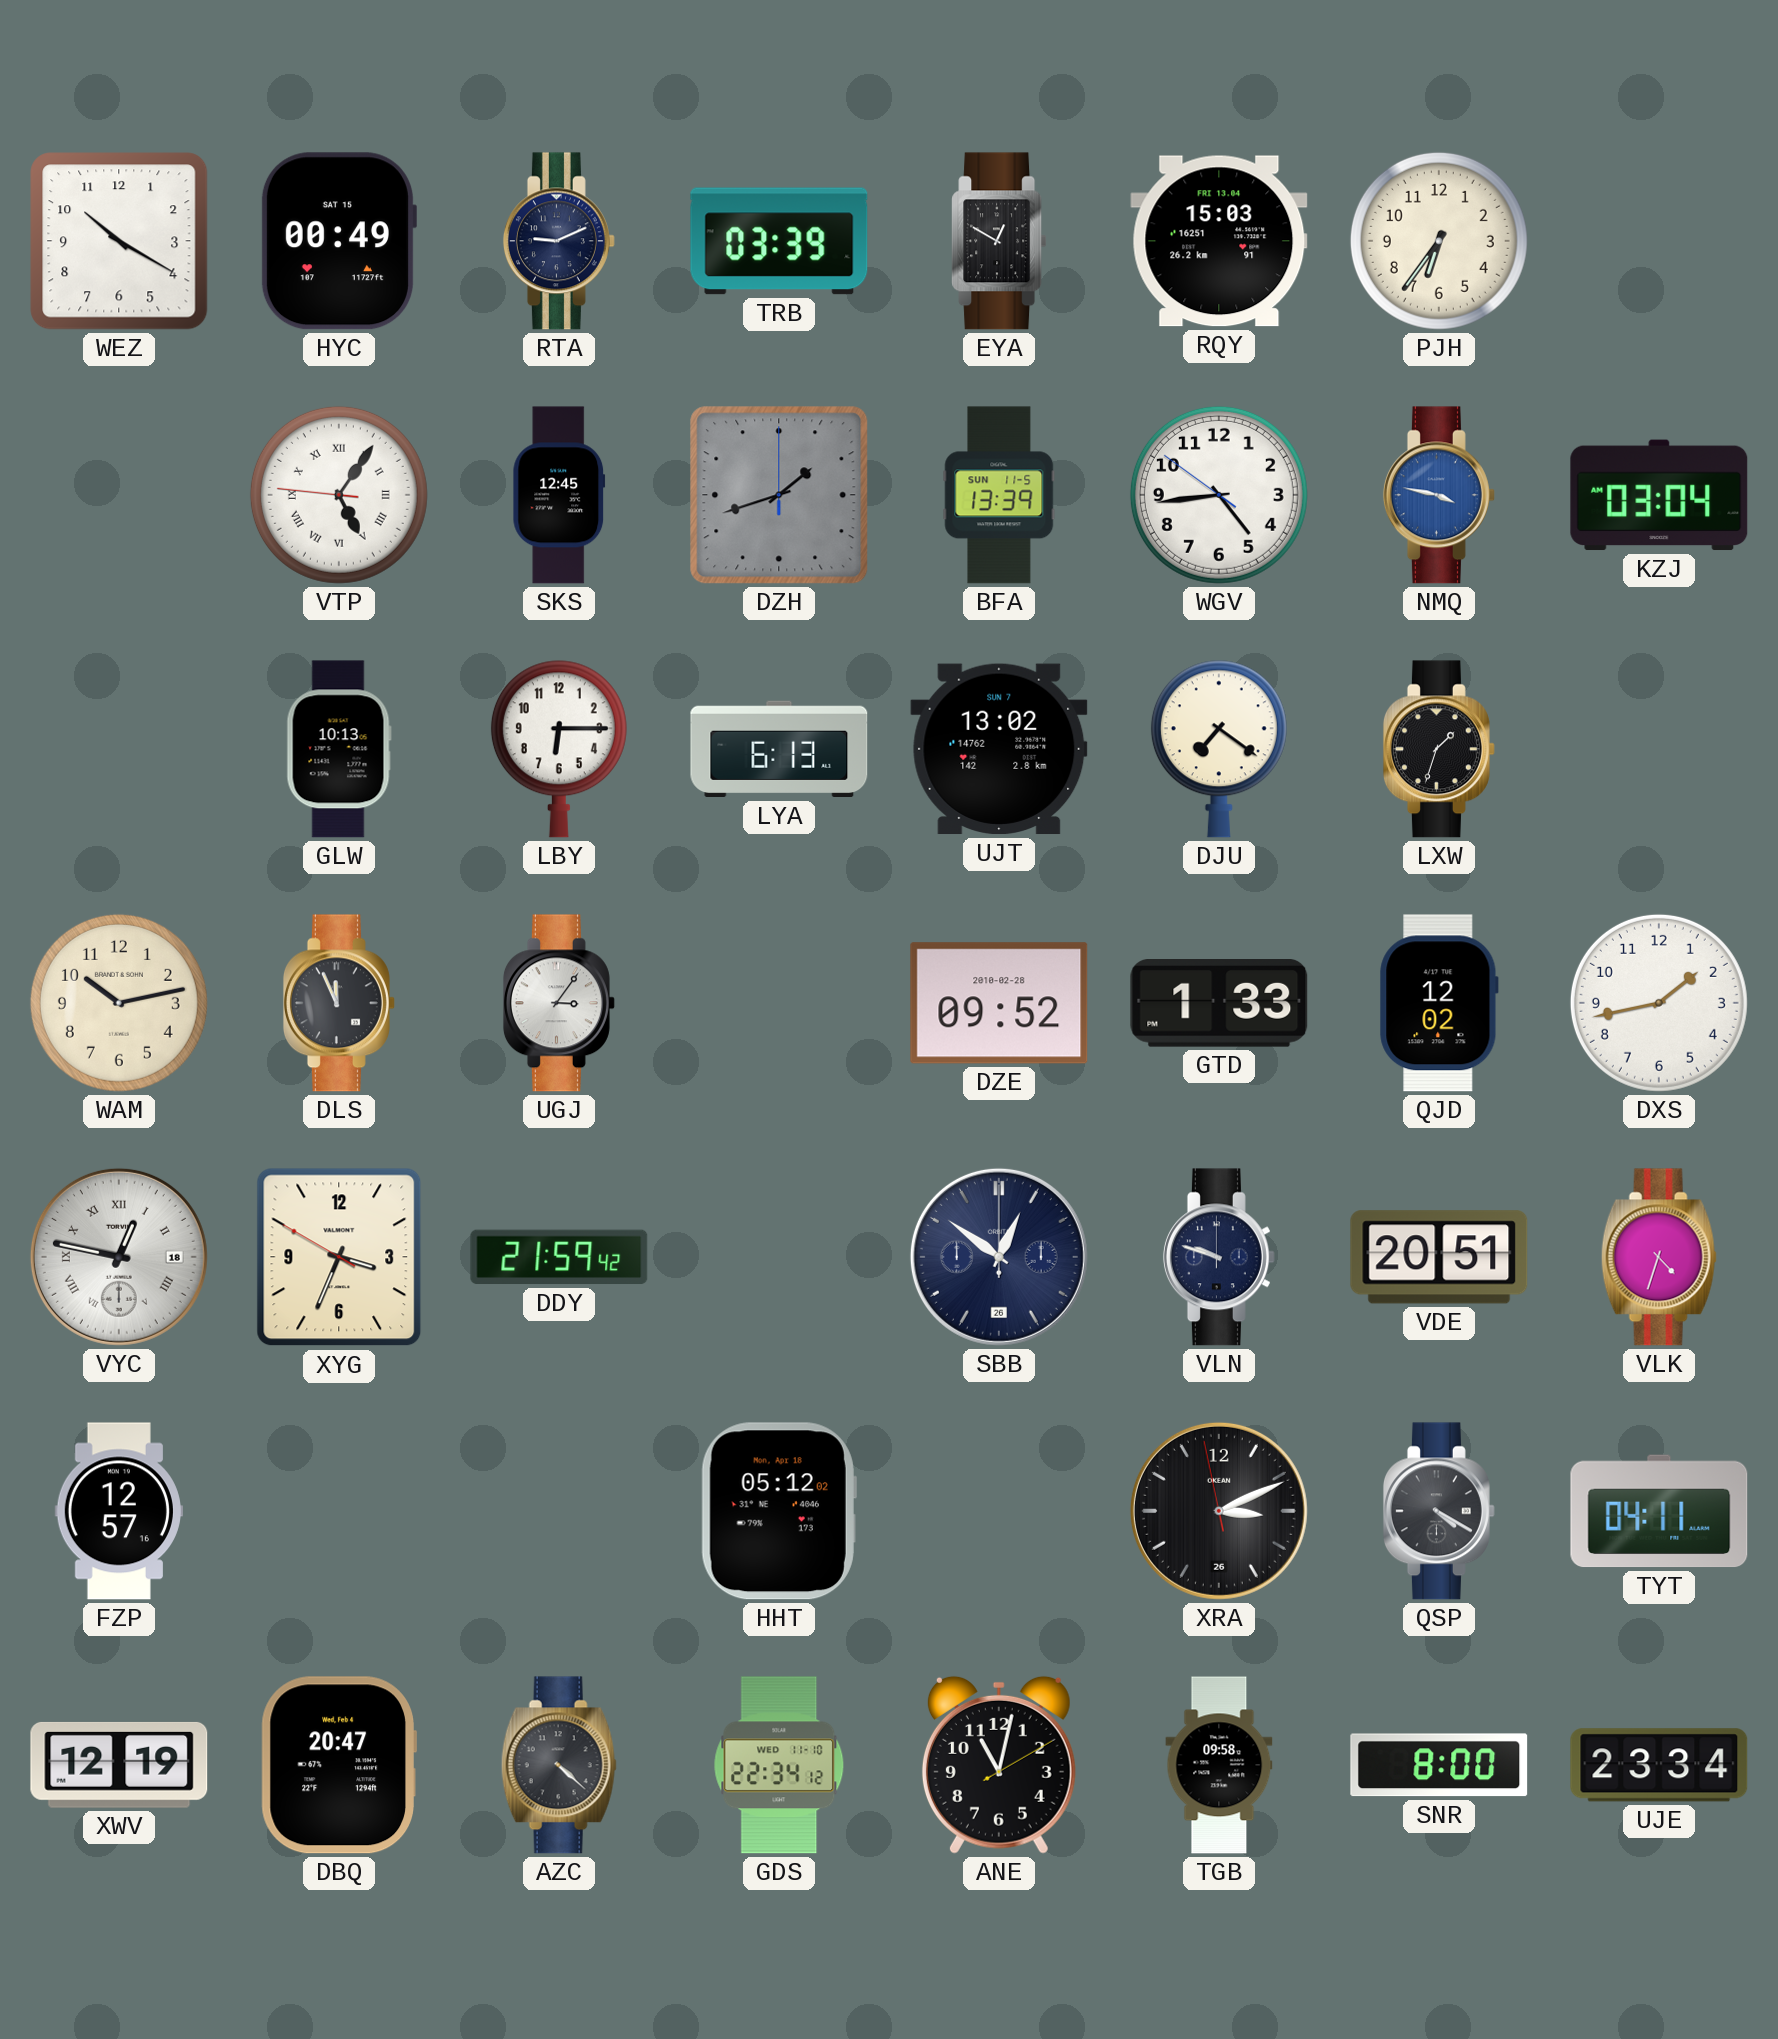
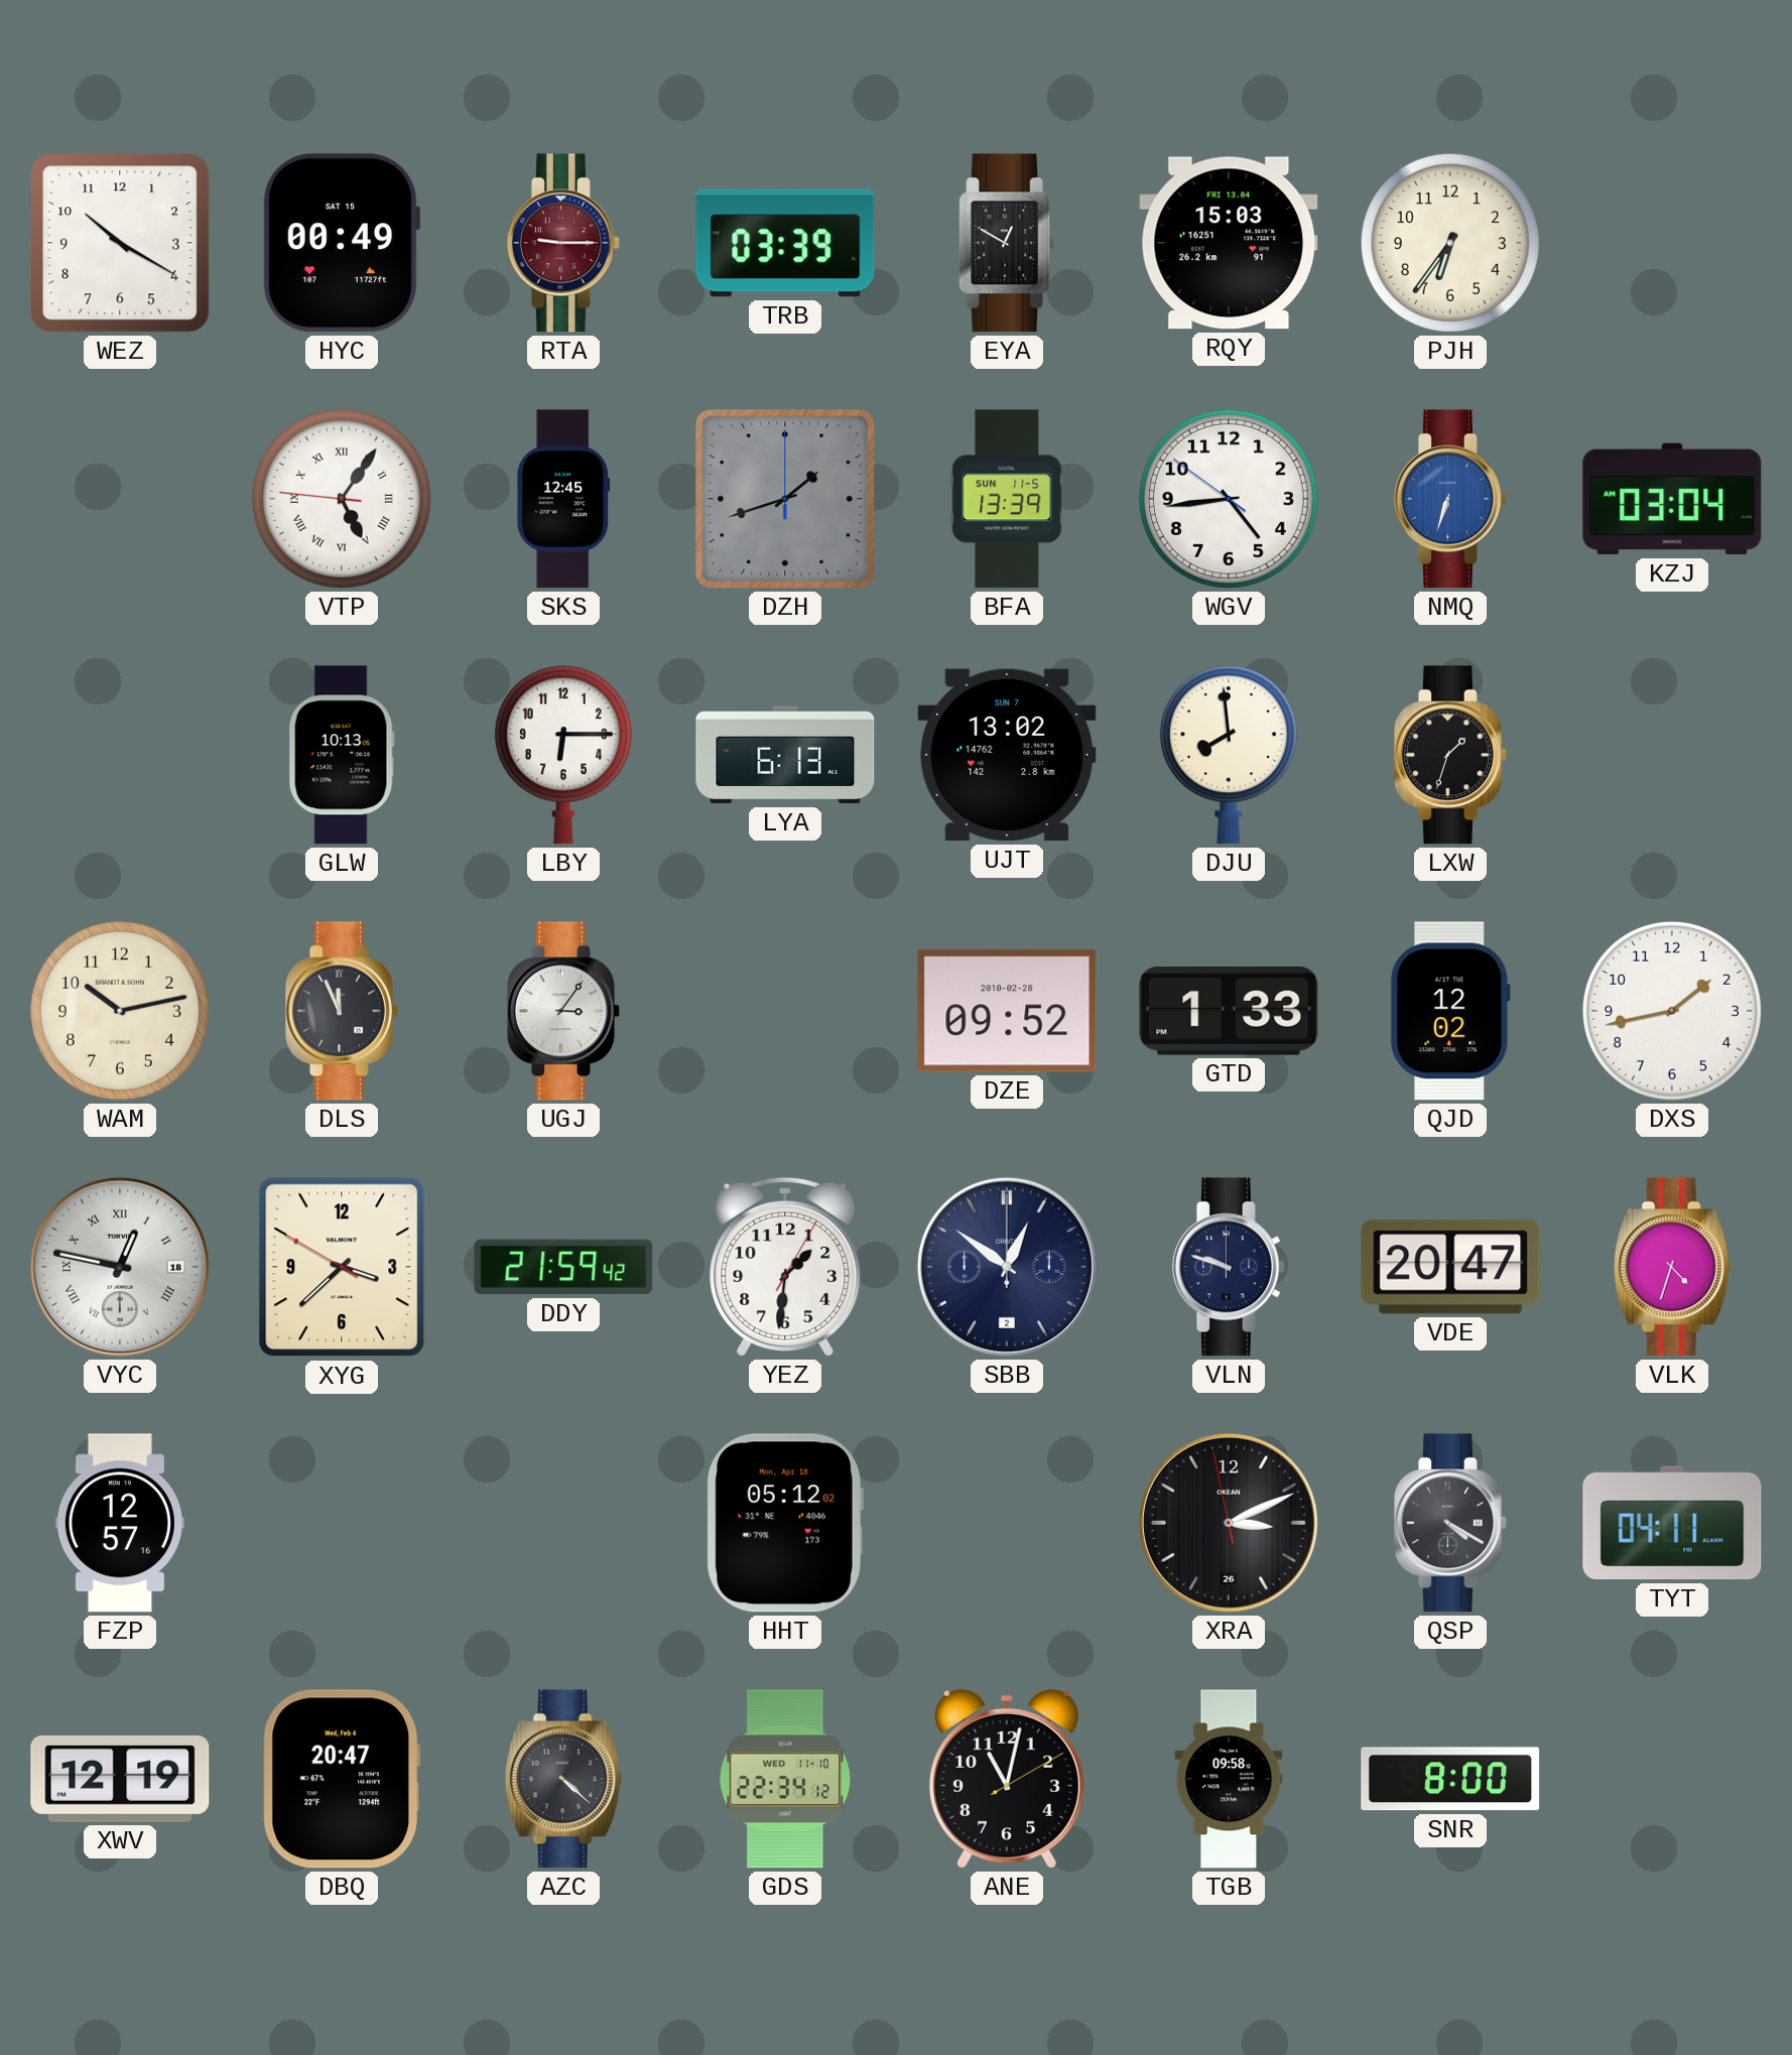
RTA: 9:11 -> 9:15
RTA dial: navy -> burgundy
NMQ: 3:47 -> 6:33
DJU: 7:21 -> 7:59
XYG: 3:33 -> 3:37
YEZ: none -> 1:31
SBB date: 26 -> 2
VDE: 20:51 -> 20:47
UJE: 23:34 -> none
